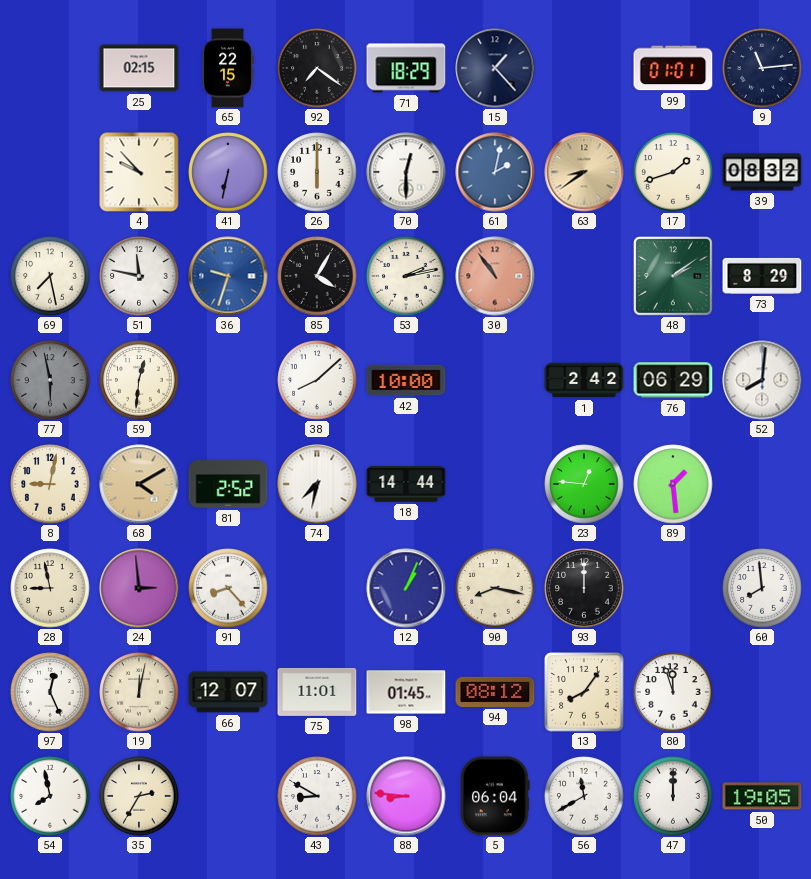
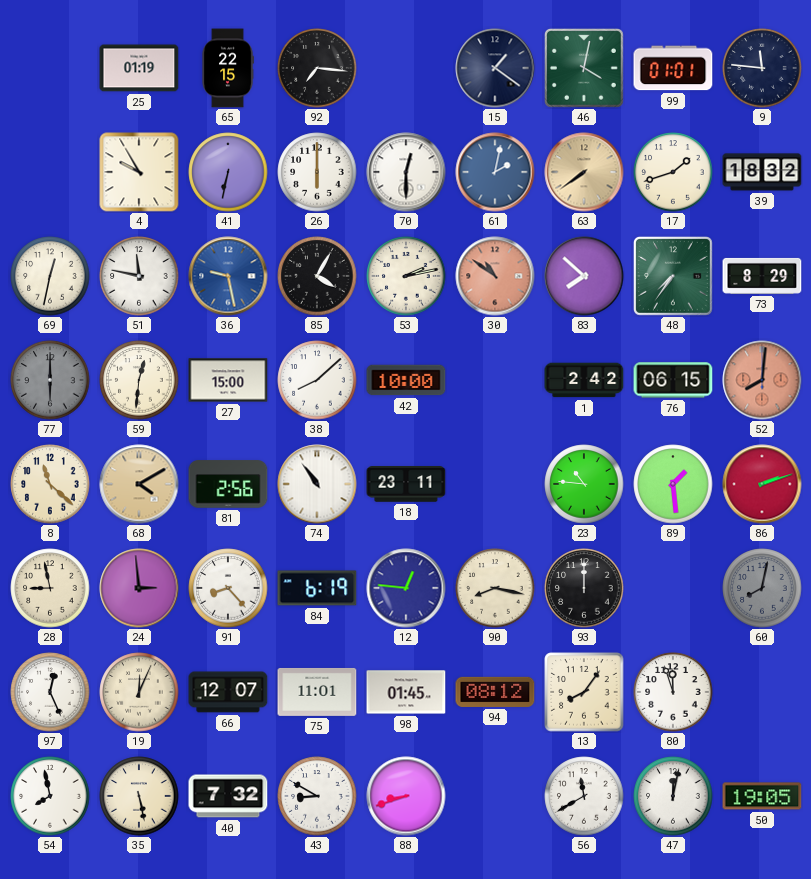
25: 02:15 -> 01:19
92: 7:21 -> 7:16
71: 18:29 -> none
15: 1:23 -> 1:21
46: none -> 4:02
9: 11:14 -> 11:46
4: 9:53 -> 9:55
63: 8:39 -> 7:39
39: 08:32 -> 18:32
69: 7:28 -> 12:32
36: 9:33 -> 9:28
30: 10:54 -> 10:51
83: none -> 7:52
48: 2:09 -> 7:36
77: 5:58 -> 6:00
27: none -> 15:00
76: 06:29 -> 06:15
52 dial: white -> salmon
8: 9:02 -> 11:22
81: 2:52 -> 2:56
74: 7:32 -> 10:54
18: 14:44 -> 23:11
23: 12:46 -> 10:46
86: none -> 2:12
84: none -> 6:19
12: 1:04 -> 12:46
60: 7:59 -> 8:02
60 dial: white -> grey
19: 12:02 -> 12:04
35: 2:35 -> 5:28
40: none -> 7:32
88: 8:46 -> 8:42
5: 06:04 -> none
47: 12:00 -> 12:02
